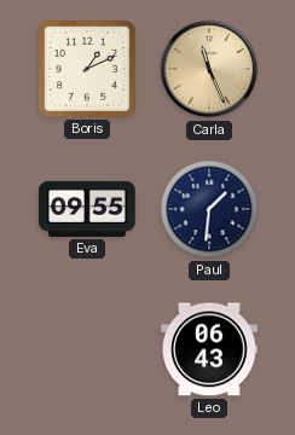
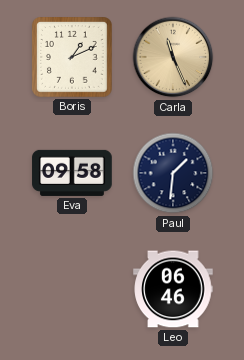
Eva: 09:55 -> 09:58
Leo: 06:43 -> 06:46
